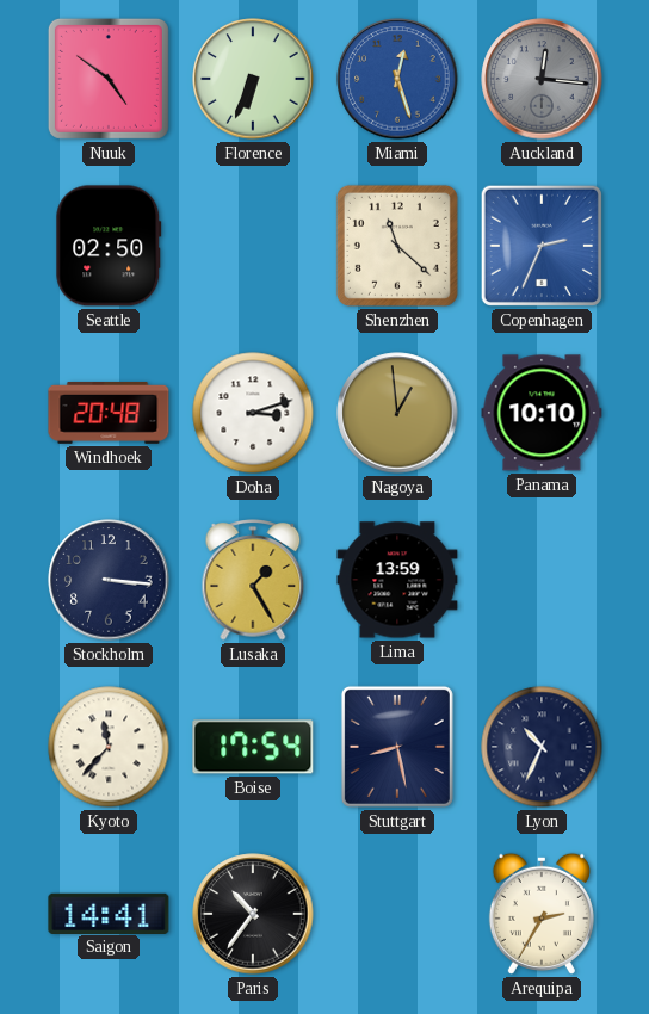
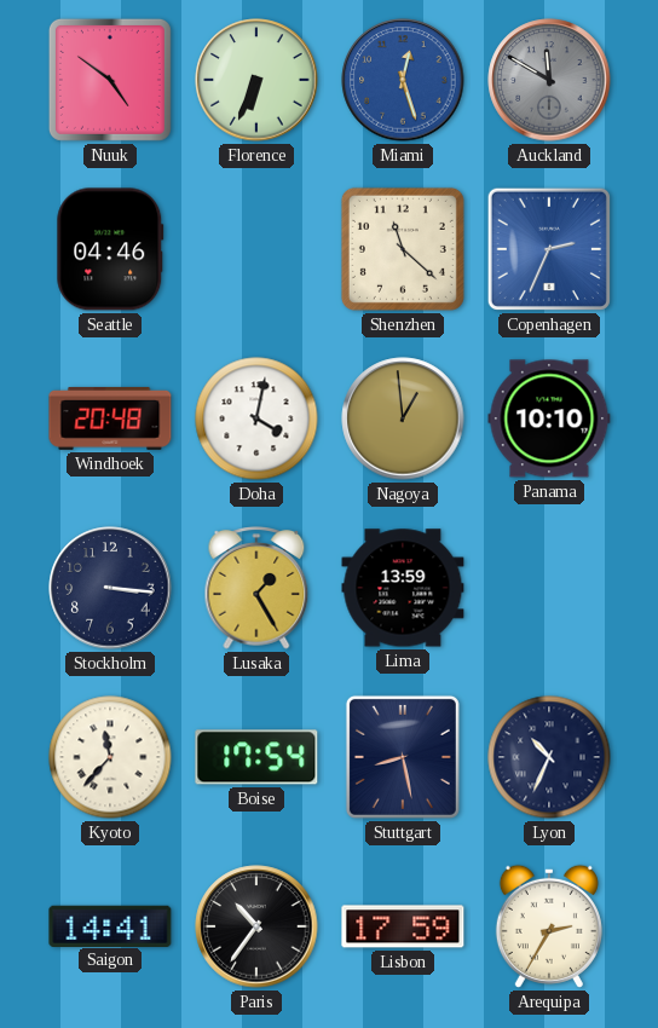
Auckland: 12:16 -> 11:50
Seattle: 02:50 -> 04:46
Doha: 3:12 -> 4:02
Lisbon: none -> 17:59
